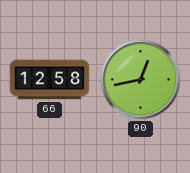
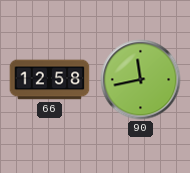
90: 12:43 -> 11:43
